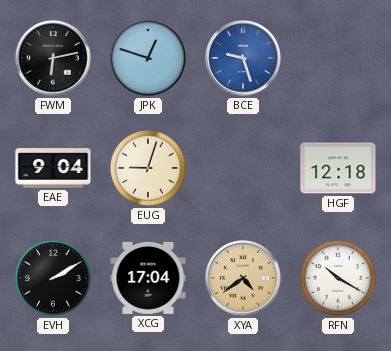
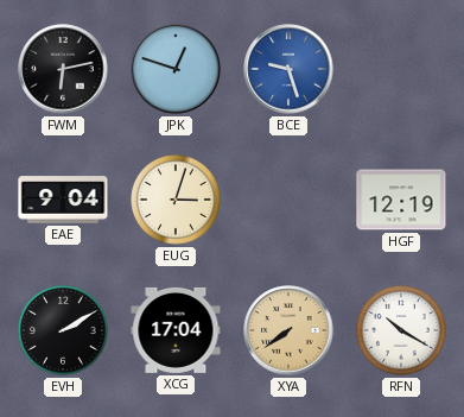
EUG: 9:03 -> 3:03
HGF: 12:18 -> 12:19
XYA: 4:39 -> 7:39
